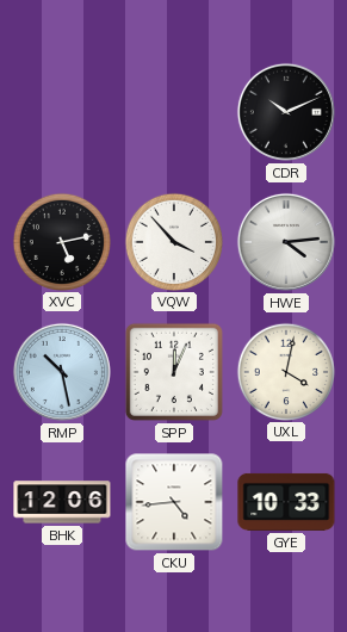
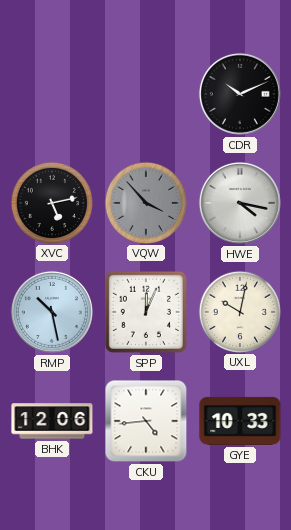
VQW dial: white -> grey
HWE: 4:14 -> 4:17
UXL: 4:02 -> 10:02
